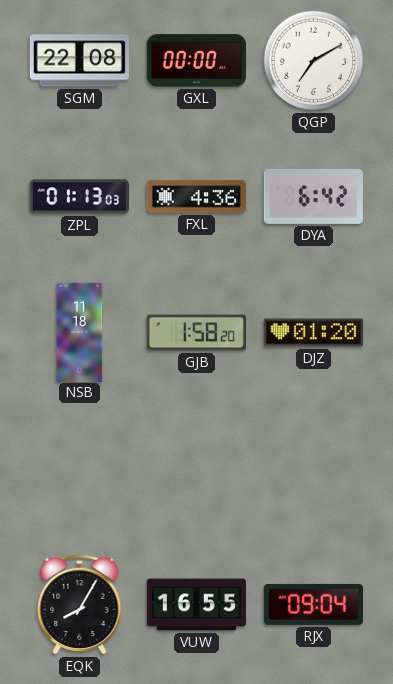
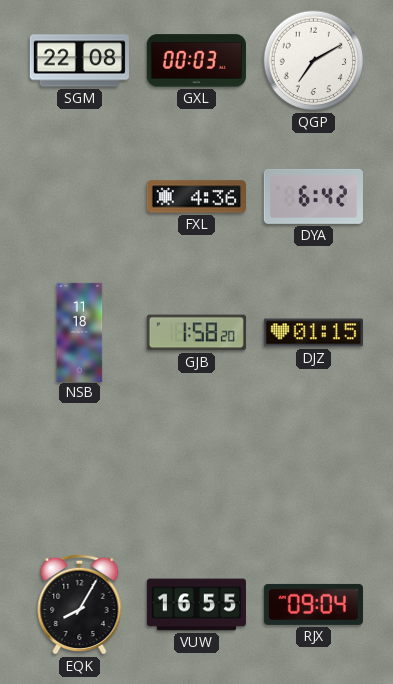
GXL: 00:00 -> 00:03
ZPL: 01:13 -> none
DJZ: 01:20 -> 01:15
